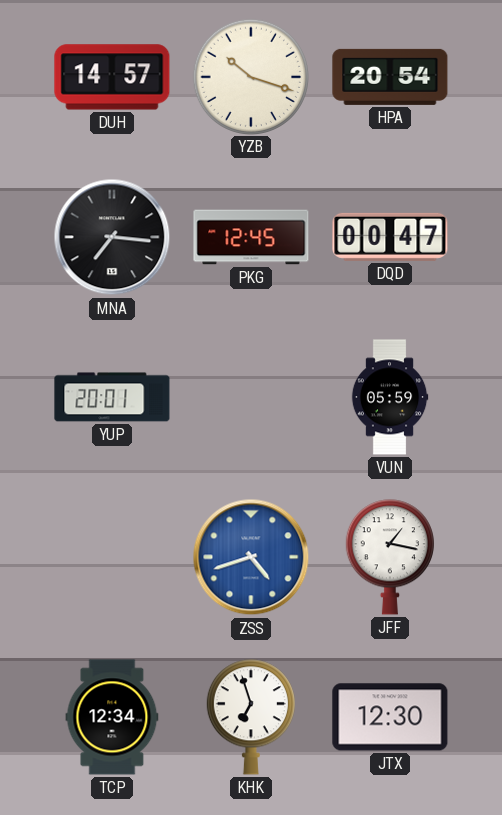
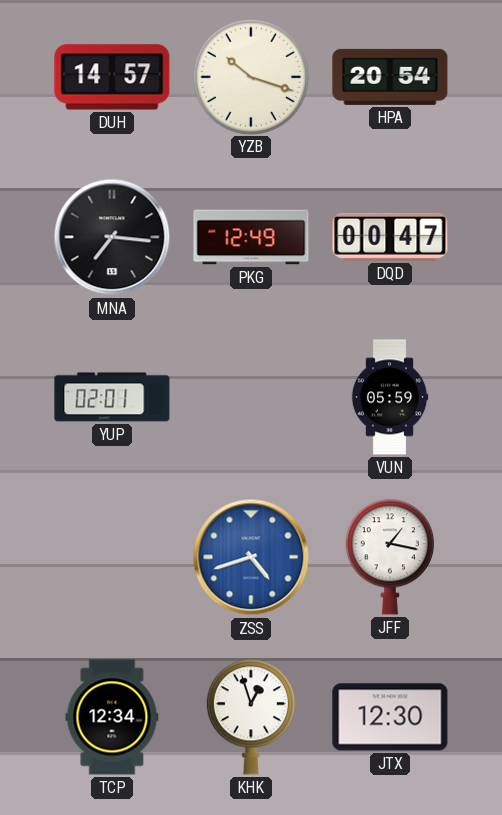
PKG: 12:45 -> 12:49
YUP: 20:01 -> 02:01
KHK: 6:57 -> 12:57
